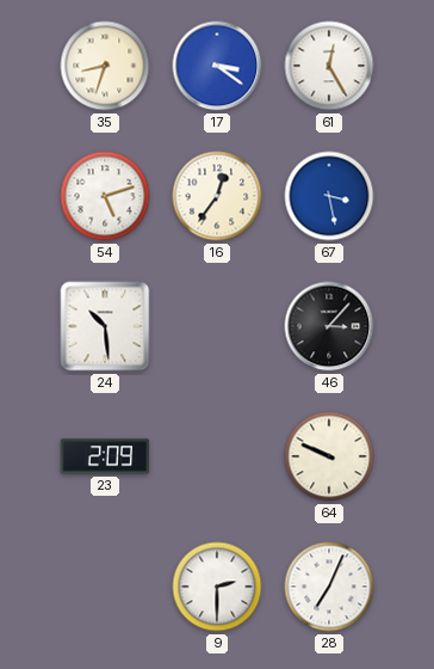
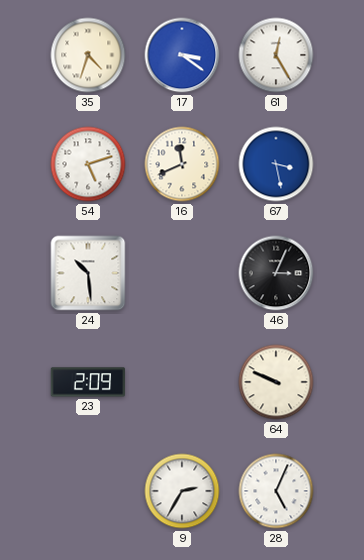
35: 8:33 -> 4:33
16: 12:36 -> 11:41
46: 3:07 -> 3:04
9: 2:30 -> 2:35
28: 7:04 -> 5:04
